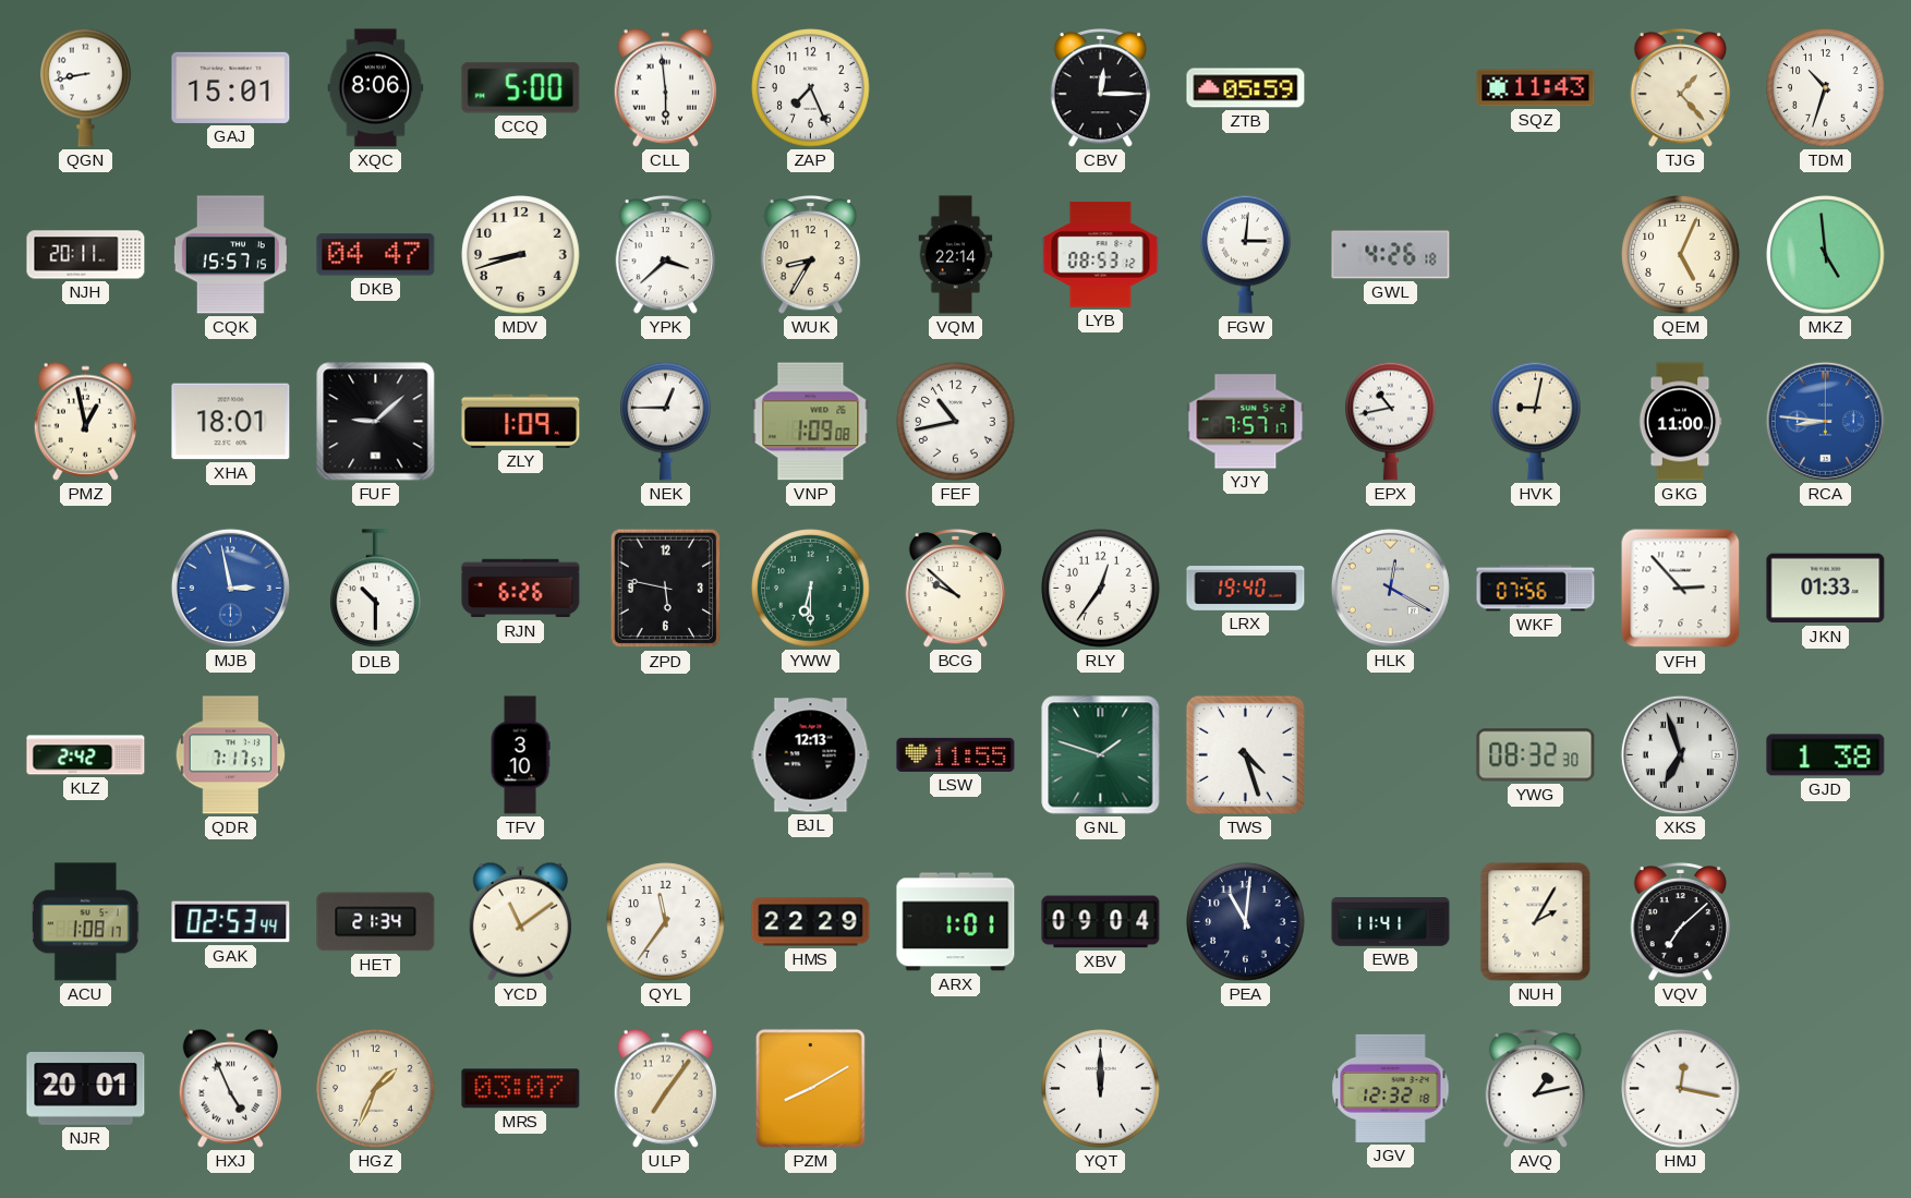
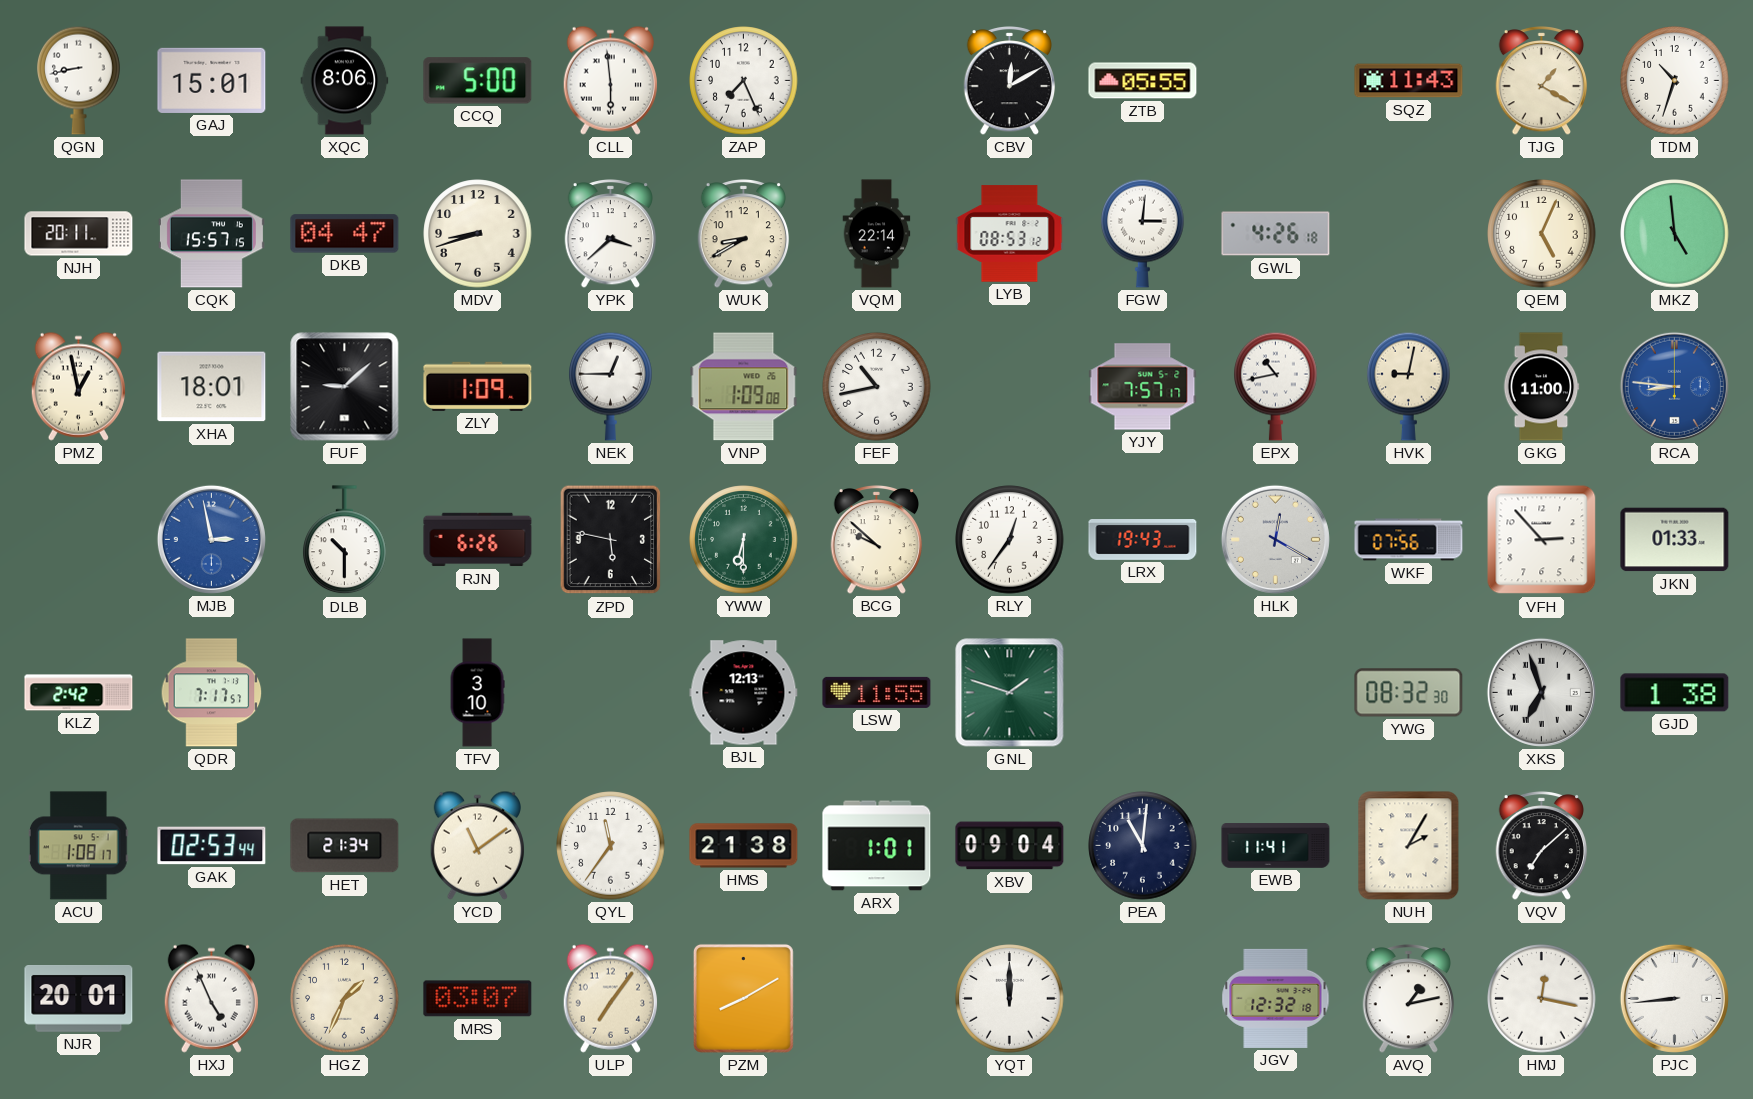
CBV: 12:15 -> 12:10
ZTB: 05:59 -> 05:55
TJG: 1:23 -> 1:20
WUK: 8:35 -> 8:40
LRX: 19:40 -> 19:43
TWS: 4:27 -> none
HMS: 22:29 -> 21:38
PJC: none -> 8:44
